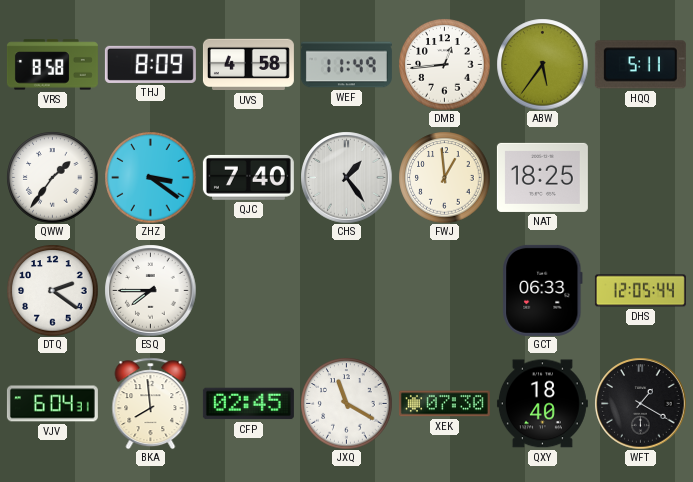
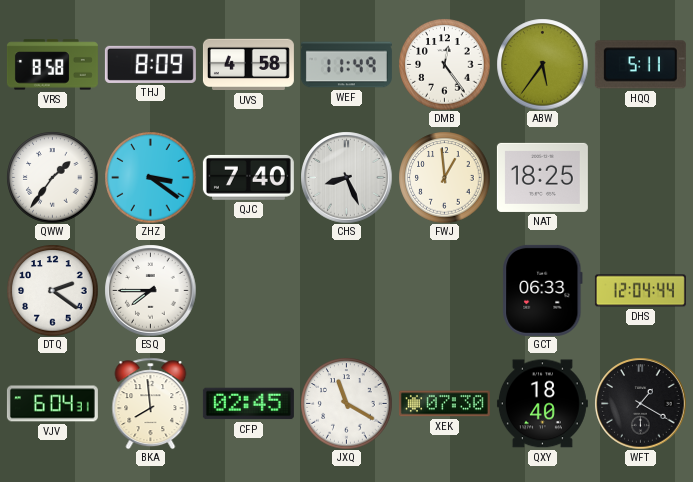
DMB: 12:44 -> 12:24
CHS: 1:24 -> 8:26
DHS: 12:05 -> 12:04
